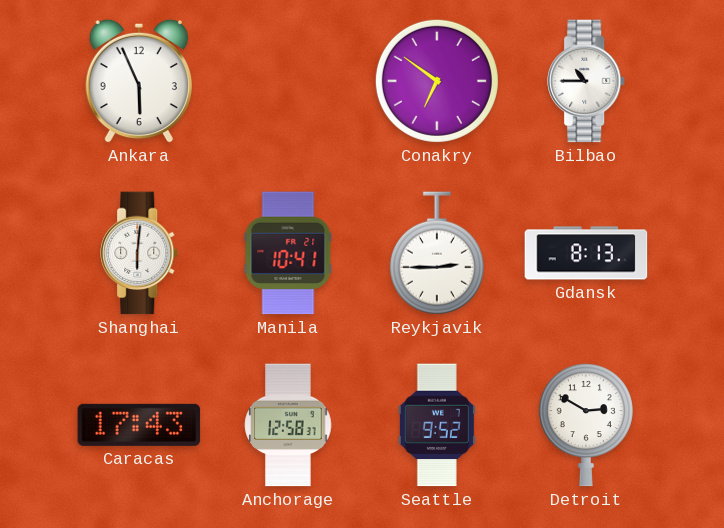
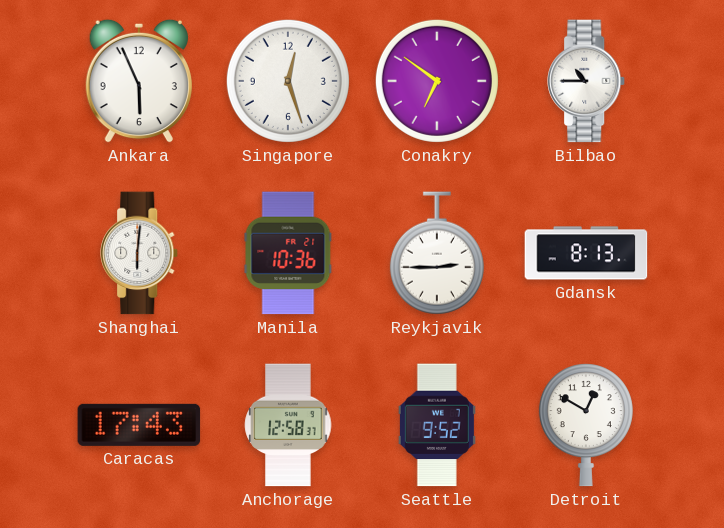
Singapore: none -> 12:27
Manila: 10:41 -> 10:36
Detroit: 2:50 -> 12:50
